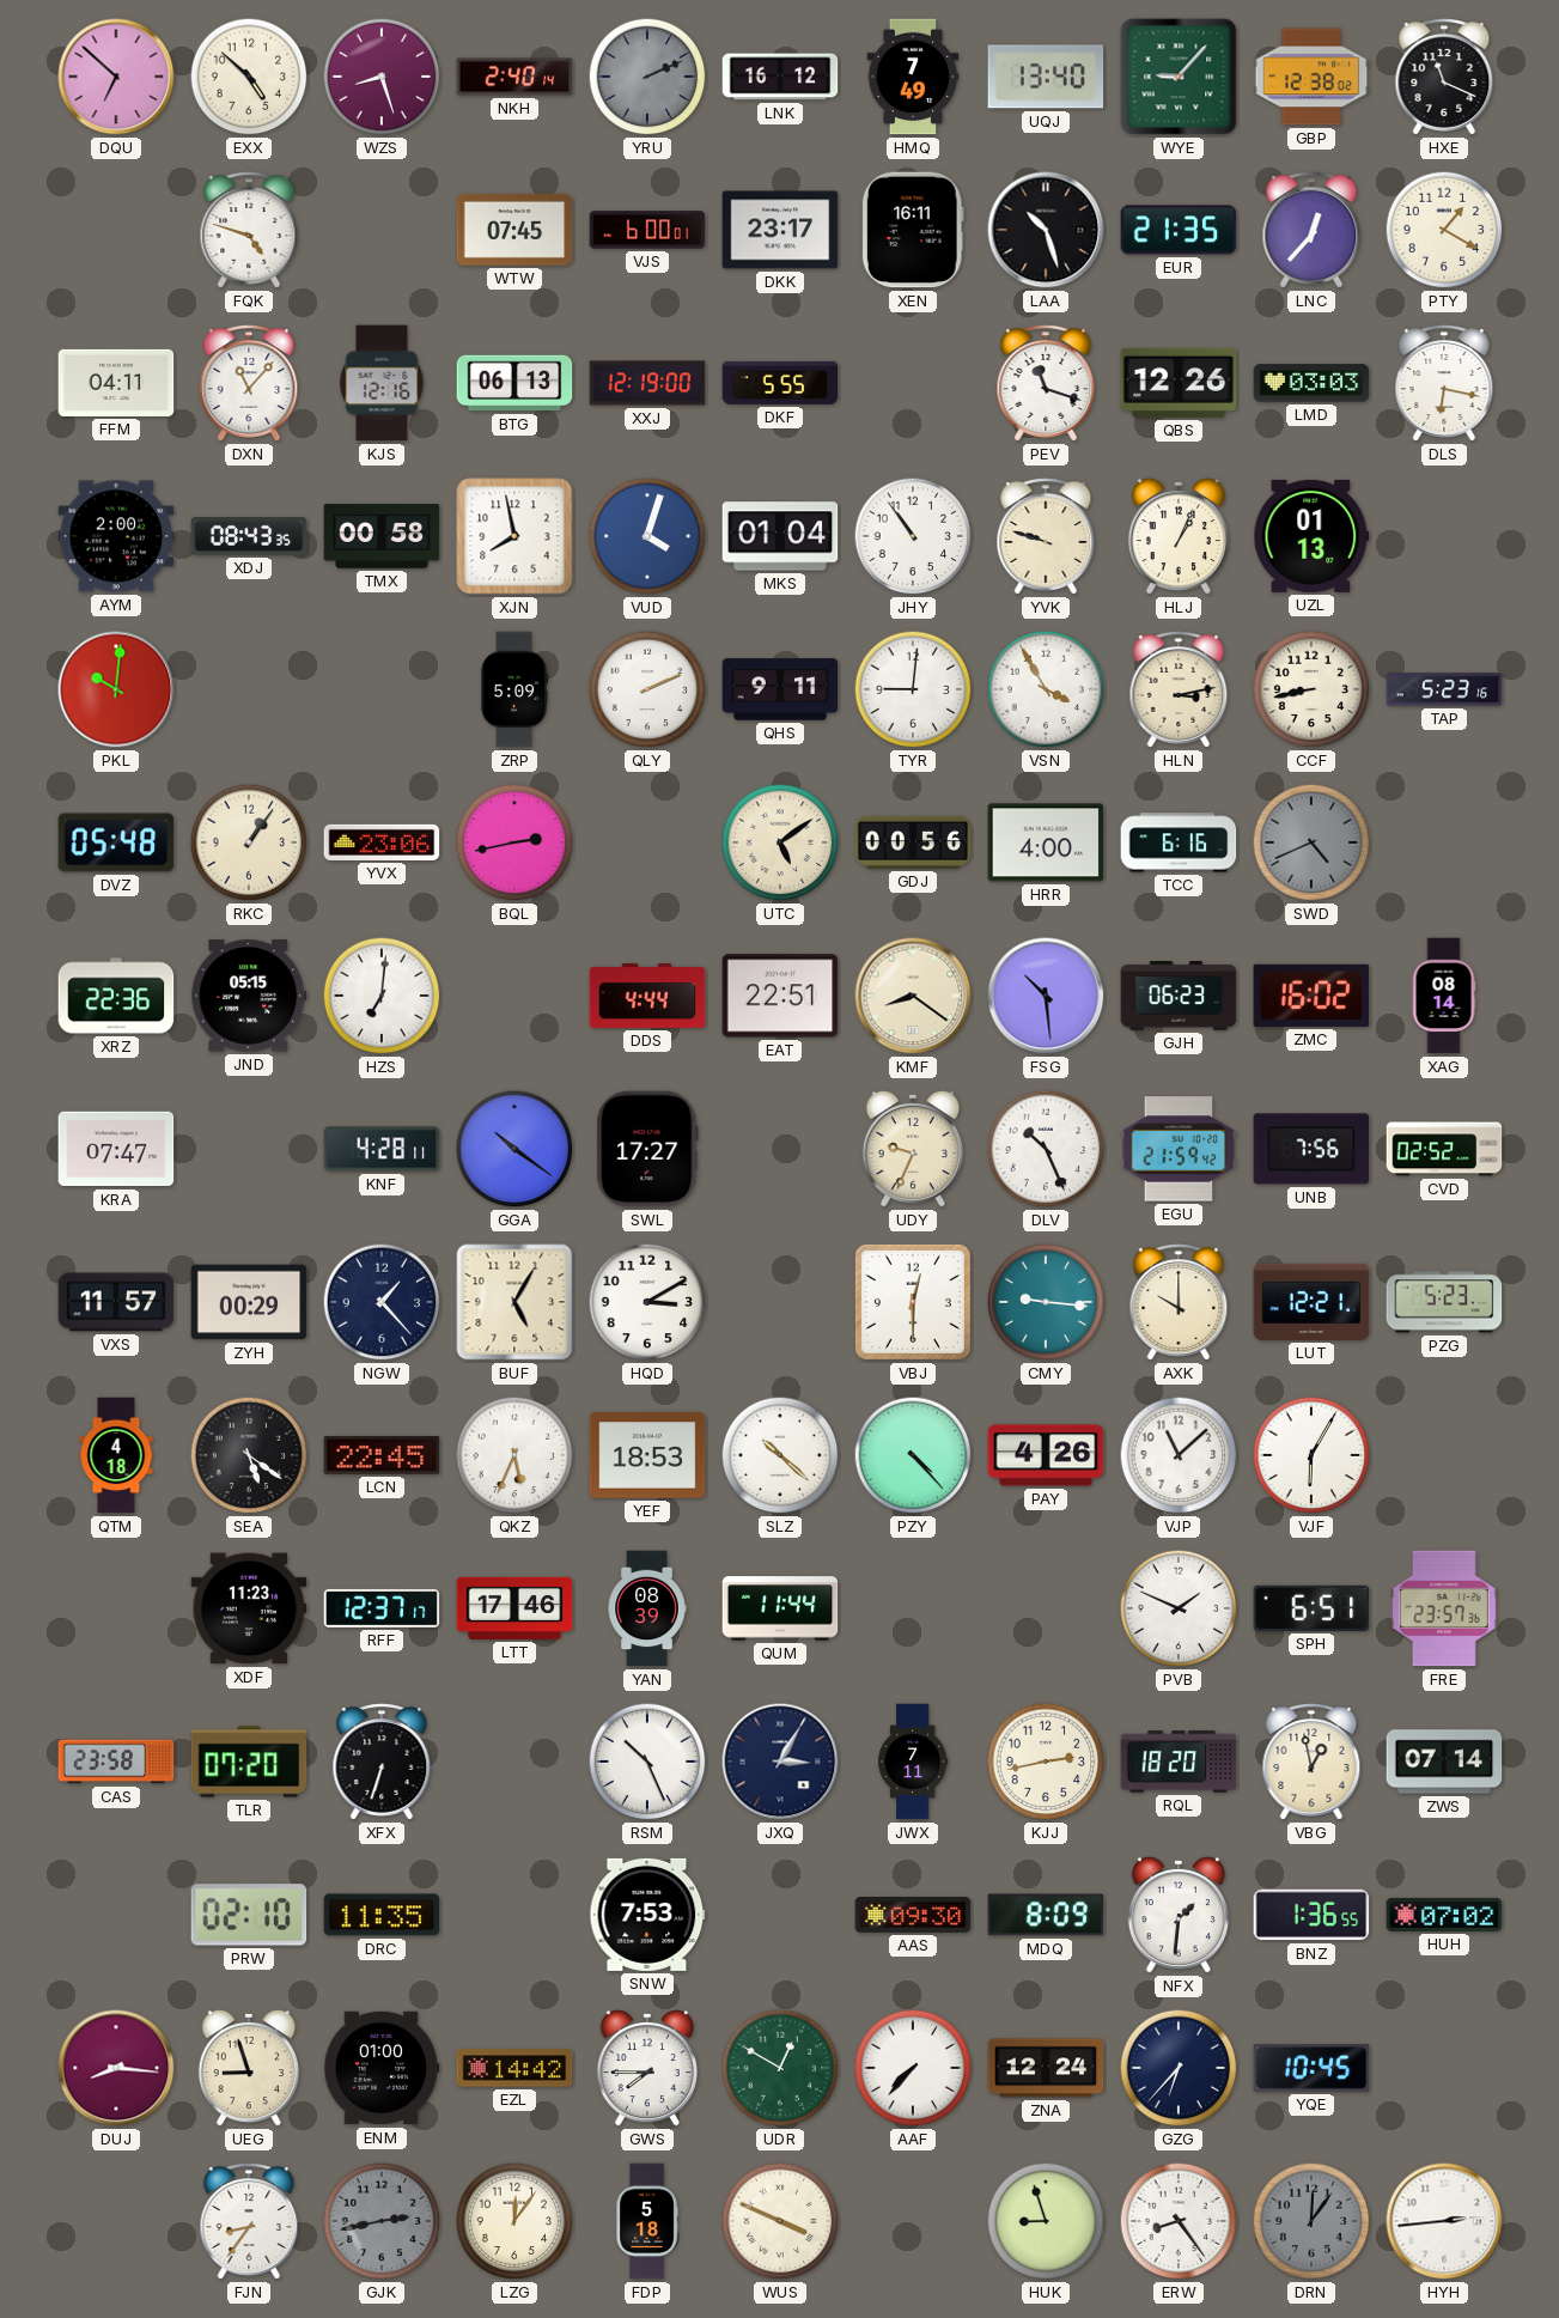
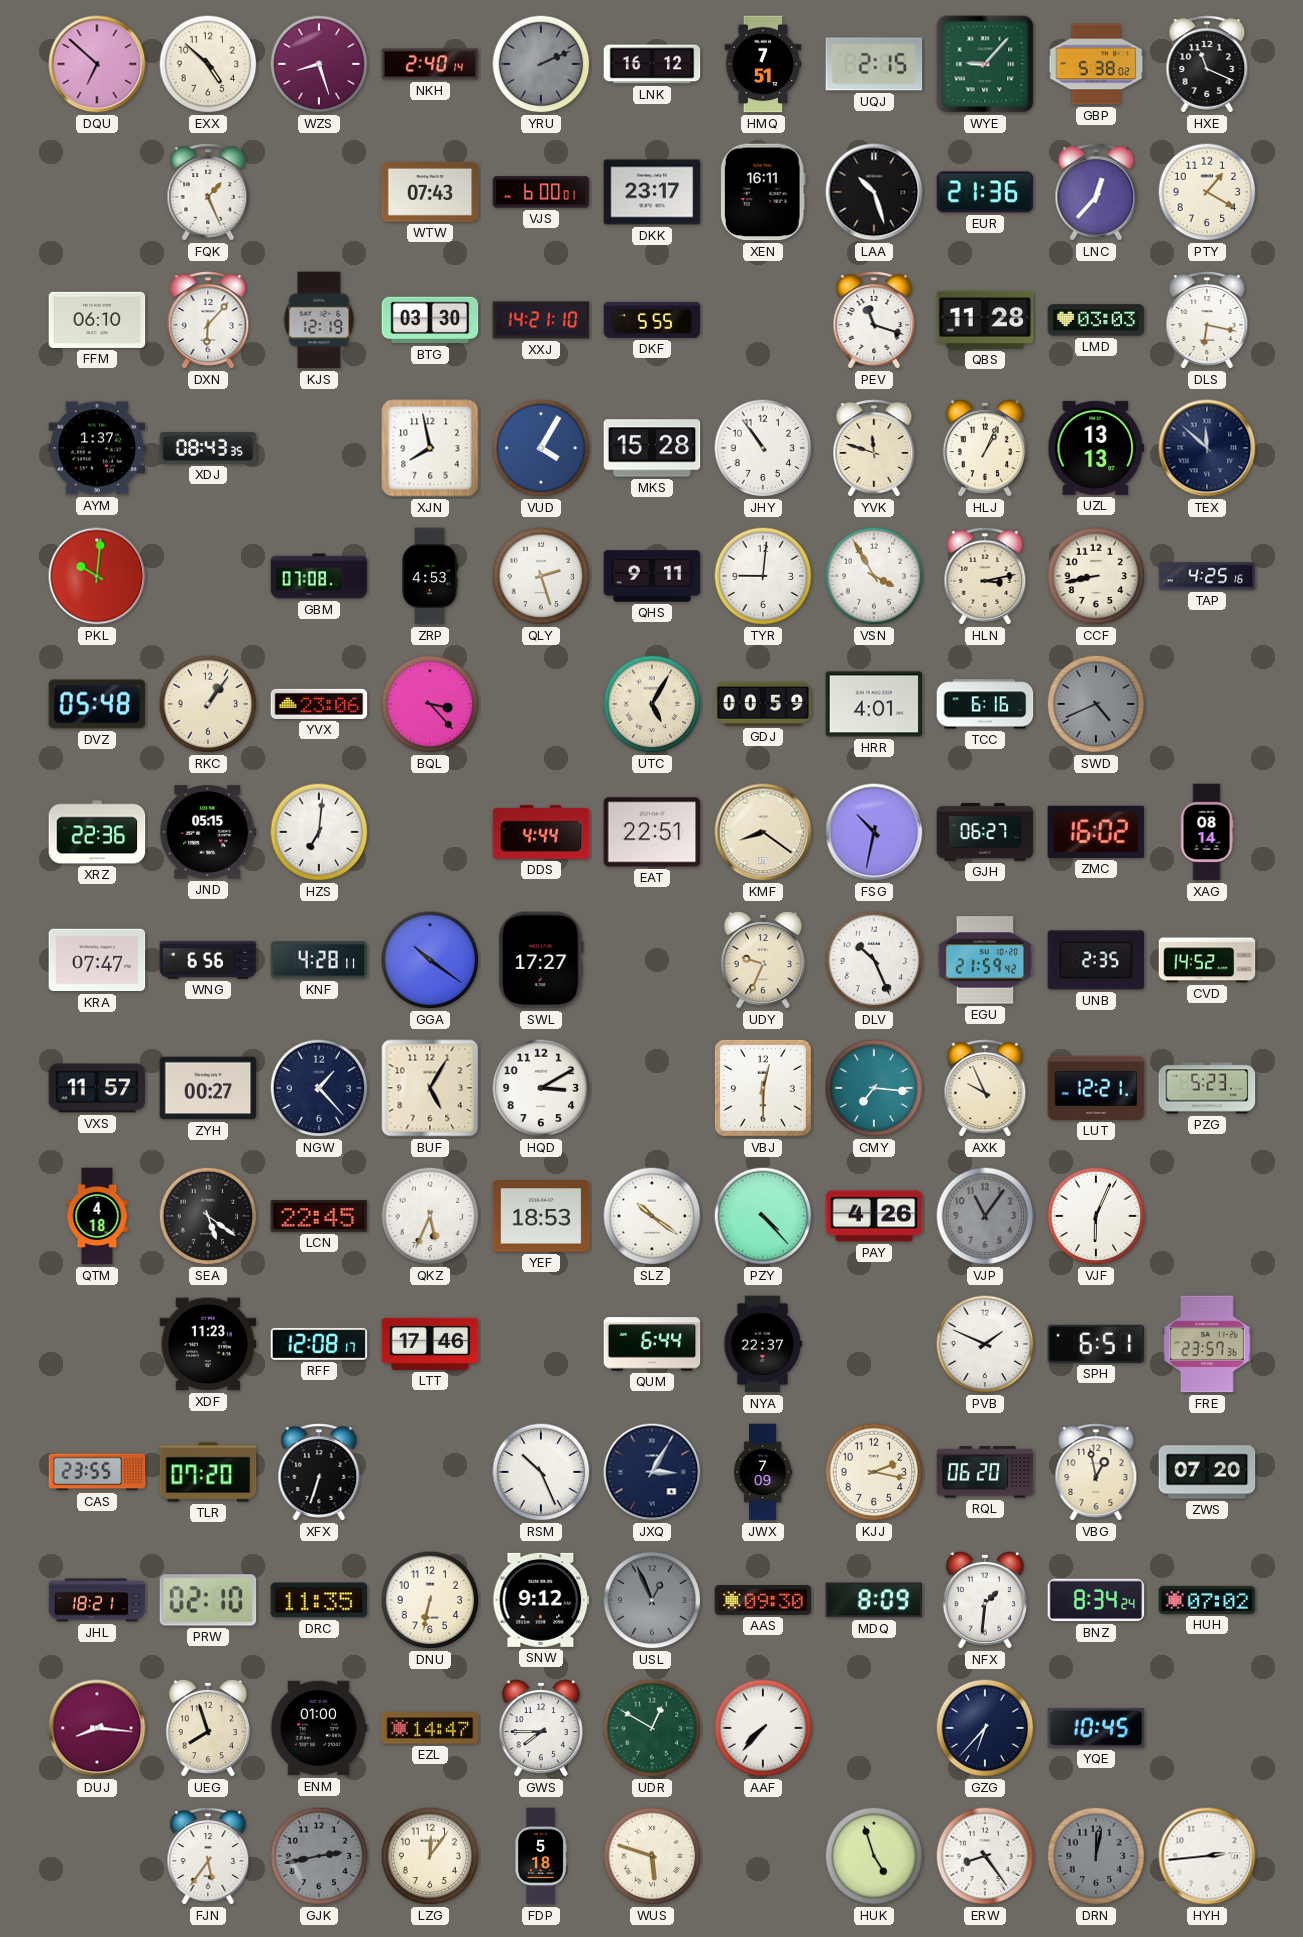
HMQ: 7:49 -> 7:51
UQJ: 13:40 -> 2:15
GBP: 12:38 -> 5:38
FQK: 4:48 -> 1:26
WTW: 07:45 -> 07:43
EUR: 21:35 -> 21:36
FFM: 04:11 -> 06:10
DXN: 11:07 -> 6:07
KJS: 12:16 -> 12:19
BTG: 06:13 -> 03:30
XXJ: 12:19 -> 14:21
QBS: 12:26 -> 11:28
AYM: 2:00 -> 1:37
TMX: 00:58 -> none
VUD: 4:03 -> 4:05
MKS: 01:04 -> 15:28
YVK: 9:48 -> 11:48
UZL: 01:13 -> 13:13
TEX: none -> 11:52
GBM: none -> 07:08
ZRP: 5:09 -> 4:53
QLY: 2:11 -> 2:27
TAP: 5:23 -> 4:25
BQL: 2:43 -> 3:23
UTC: 5:09 -> 5:05
GDJ: 00:56 -> 00:59
HRR: 4:00 -> 4:01
FSG: 10:29 -> 10:32
GJH: 06:23 -> 06:27
WNG: none -> 6:56
UNB: 7:56 -> 2:35
CVD: 02:52 -> 14:52
ZYH: 00:29 -> 00:27
CMY: 9:16 -> 7:16
AXK: 10:00 -> 9:56
SLZ: 10:22 -> 10:21
VJP: 11:08 -> 11:06
VJP dial: white -> grey
VJF: 6:05 -> 6:04
RFF: 12:37 -> 12:08
YAN: 08:39 -> none
QUM: 11:44 -> 6:44
NYA: none -> 22:37
CAS: 23:58 -> 23:55
JWX: 7:11 -> 7:09
KJJ: 2:43 -> 2:17
RQL: 18:20 -> 06:20
ZWS: 07:14 -> 07:20
JHL: none -> 18:21
DNU: none -> 6:32
SNW: 7:53 -> 9:12
USL: none -> 12:56
BNZ: 1:36 -> 8:34
UEG: 8:57 -> 7:57
EZL: 14:42 -> 14:47
ZNA: 12:24 -> none
FJN: 8:36 -> 5:36
WUS: 3:49 -> 5:48
HUK: 8:57 -> 4:57
DRN: 12:06 -> 12:02
